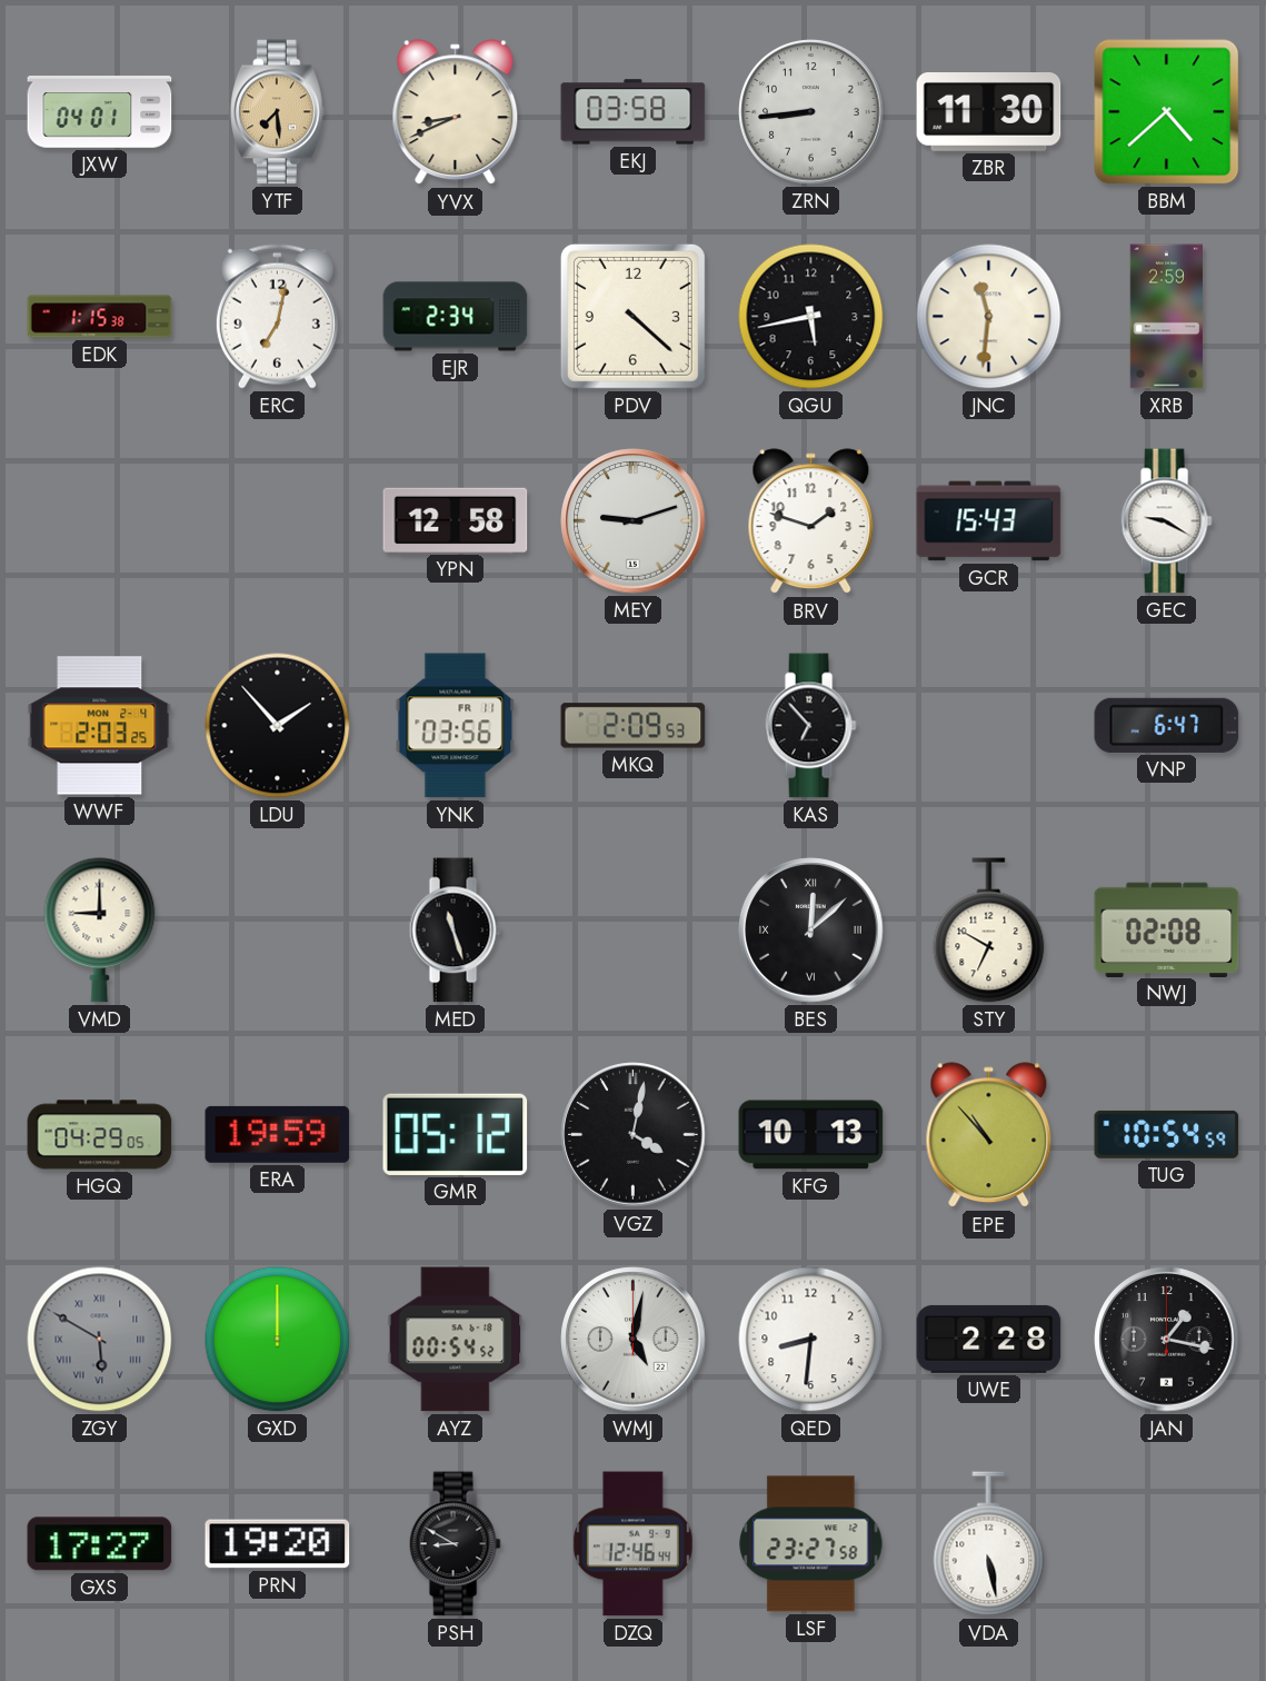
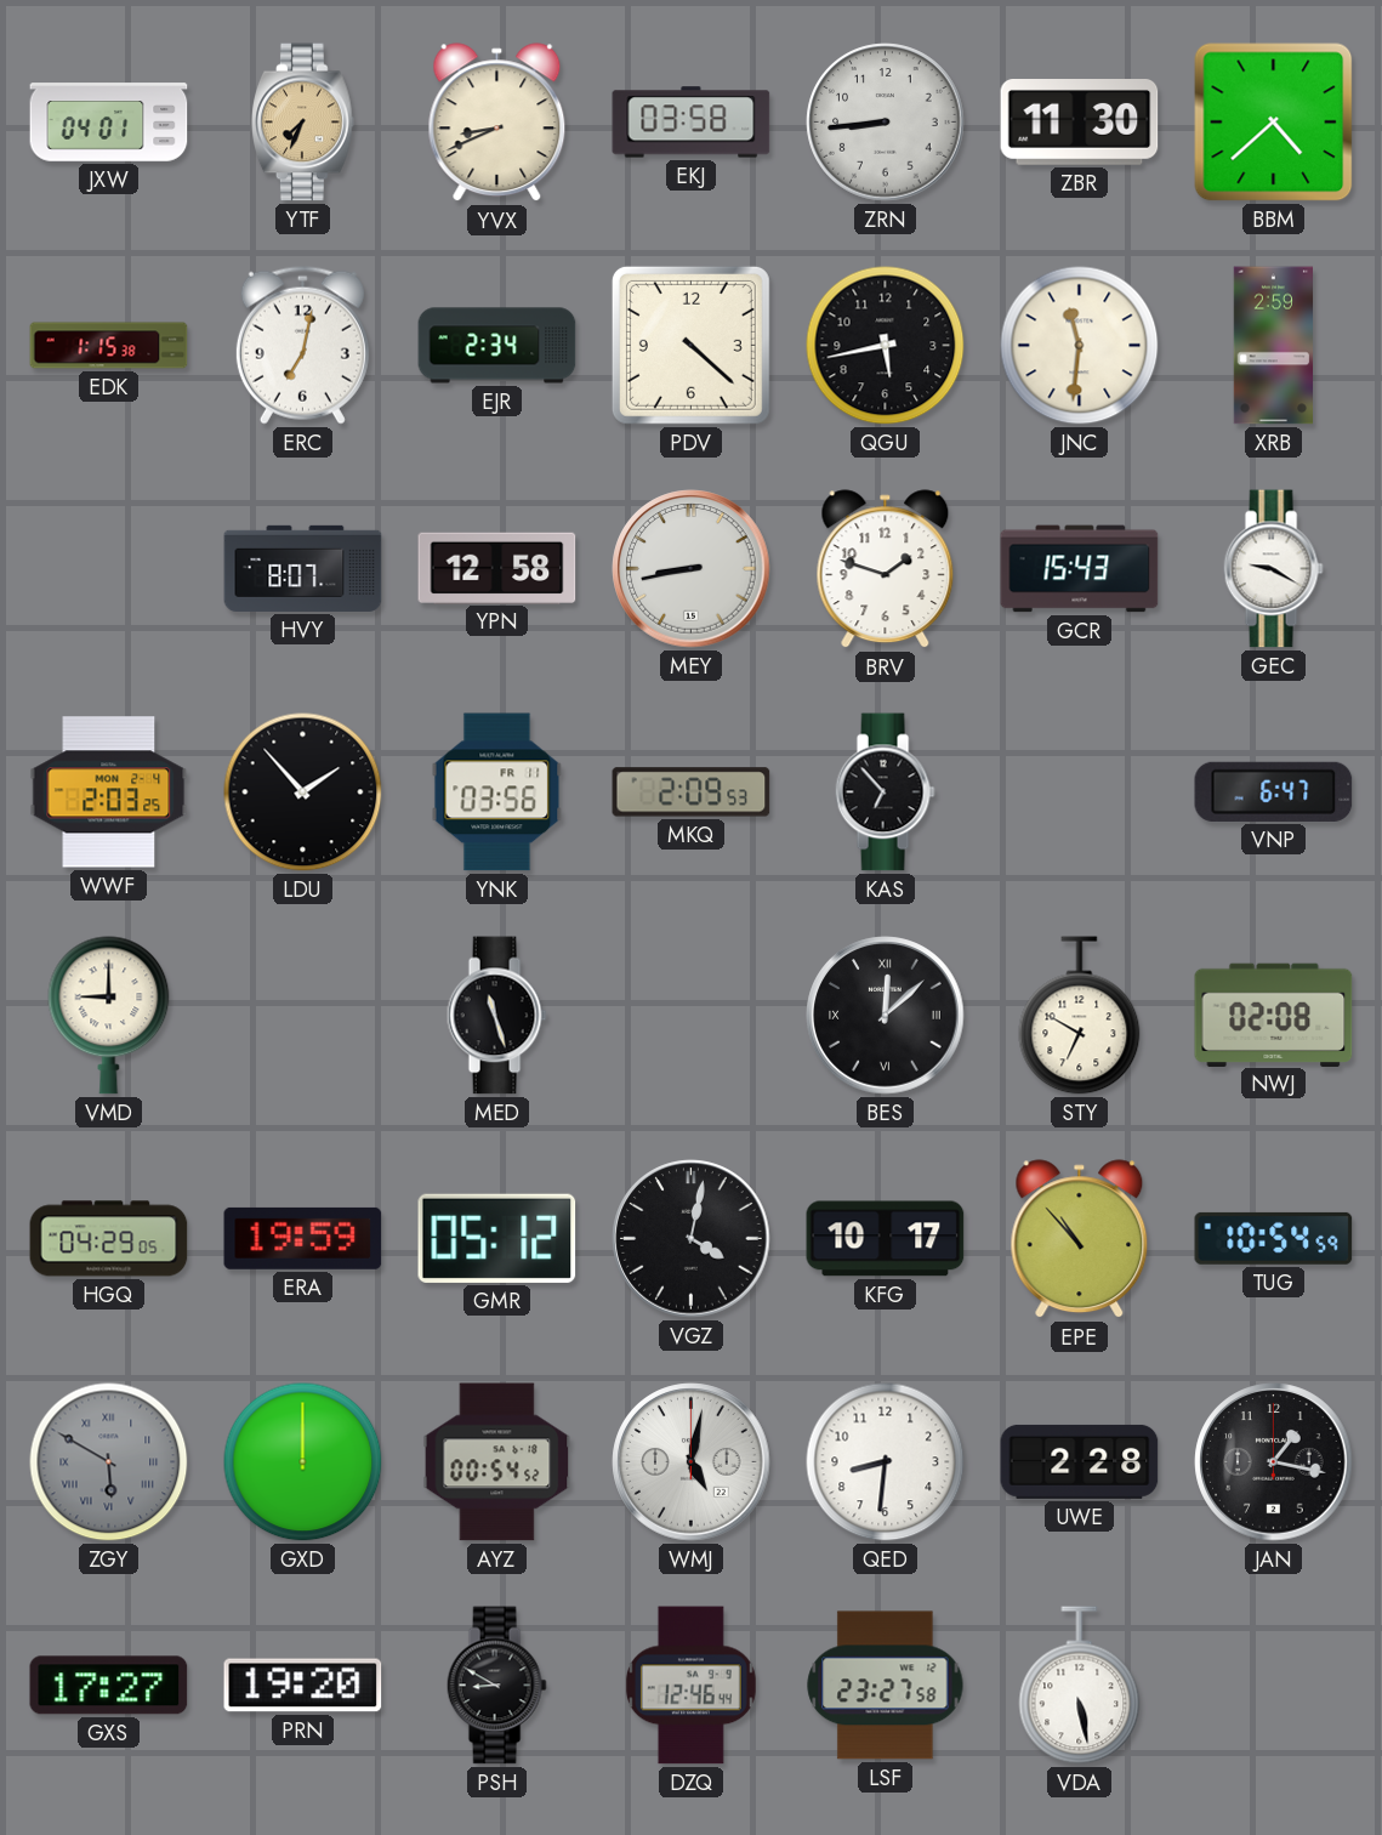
YTF: 7:29 -> 7:34
HVY: none -> 8:07
MEY: 9:12 -> 8:43
KFG: 10:13 -> 10:17
